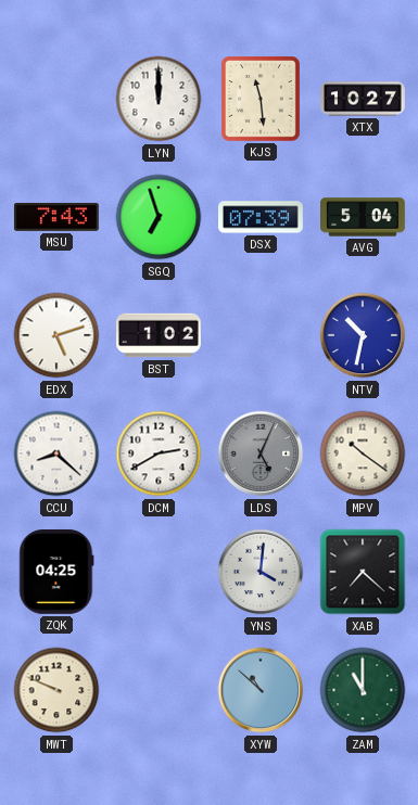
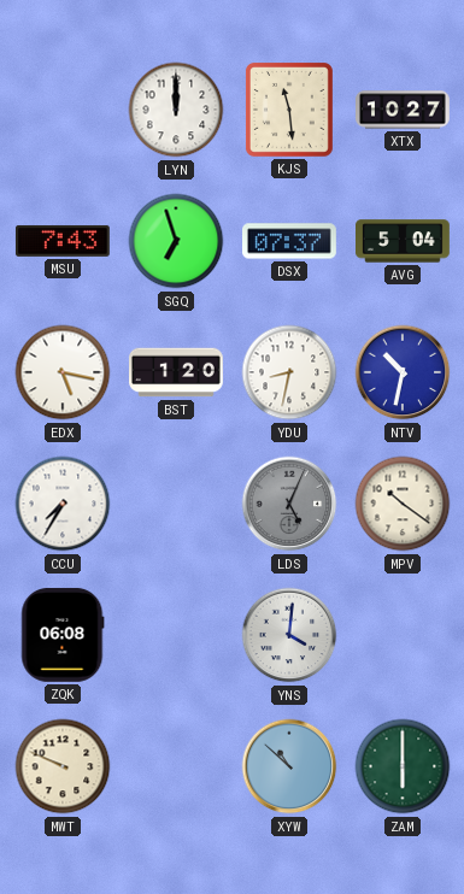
DSX: 07:39 -> 07:37
EDX: 5:12 -> 5:17
BST: 1:02 -> 1:20
YDU: none -> 8:32
CCU: 8:22 -> 7:35
DCM: 2:40 -> none
ZQK: 04:25 -> 06:08
XAB: 7:22 -> none
ZAM: 11:00 -> 6:00
